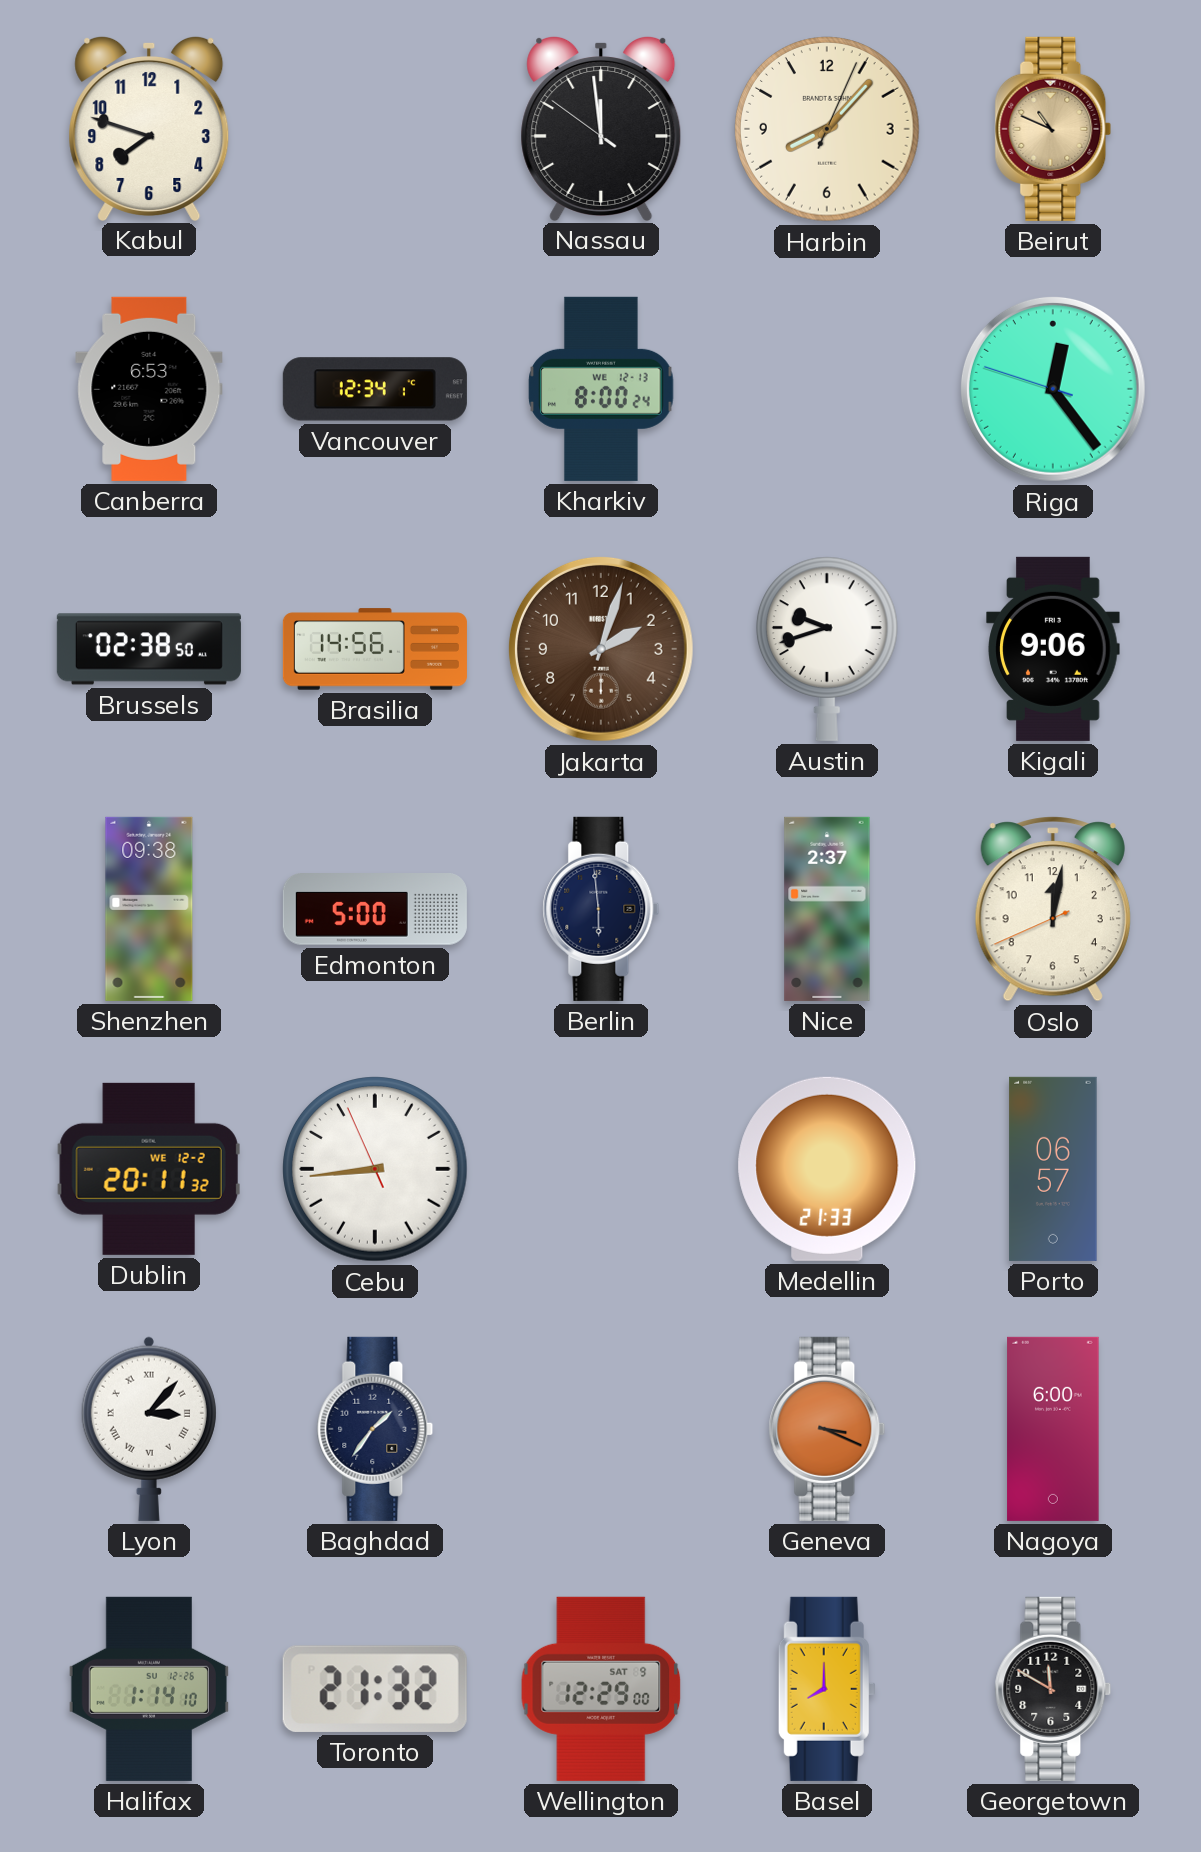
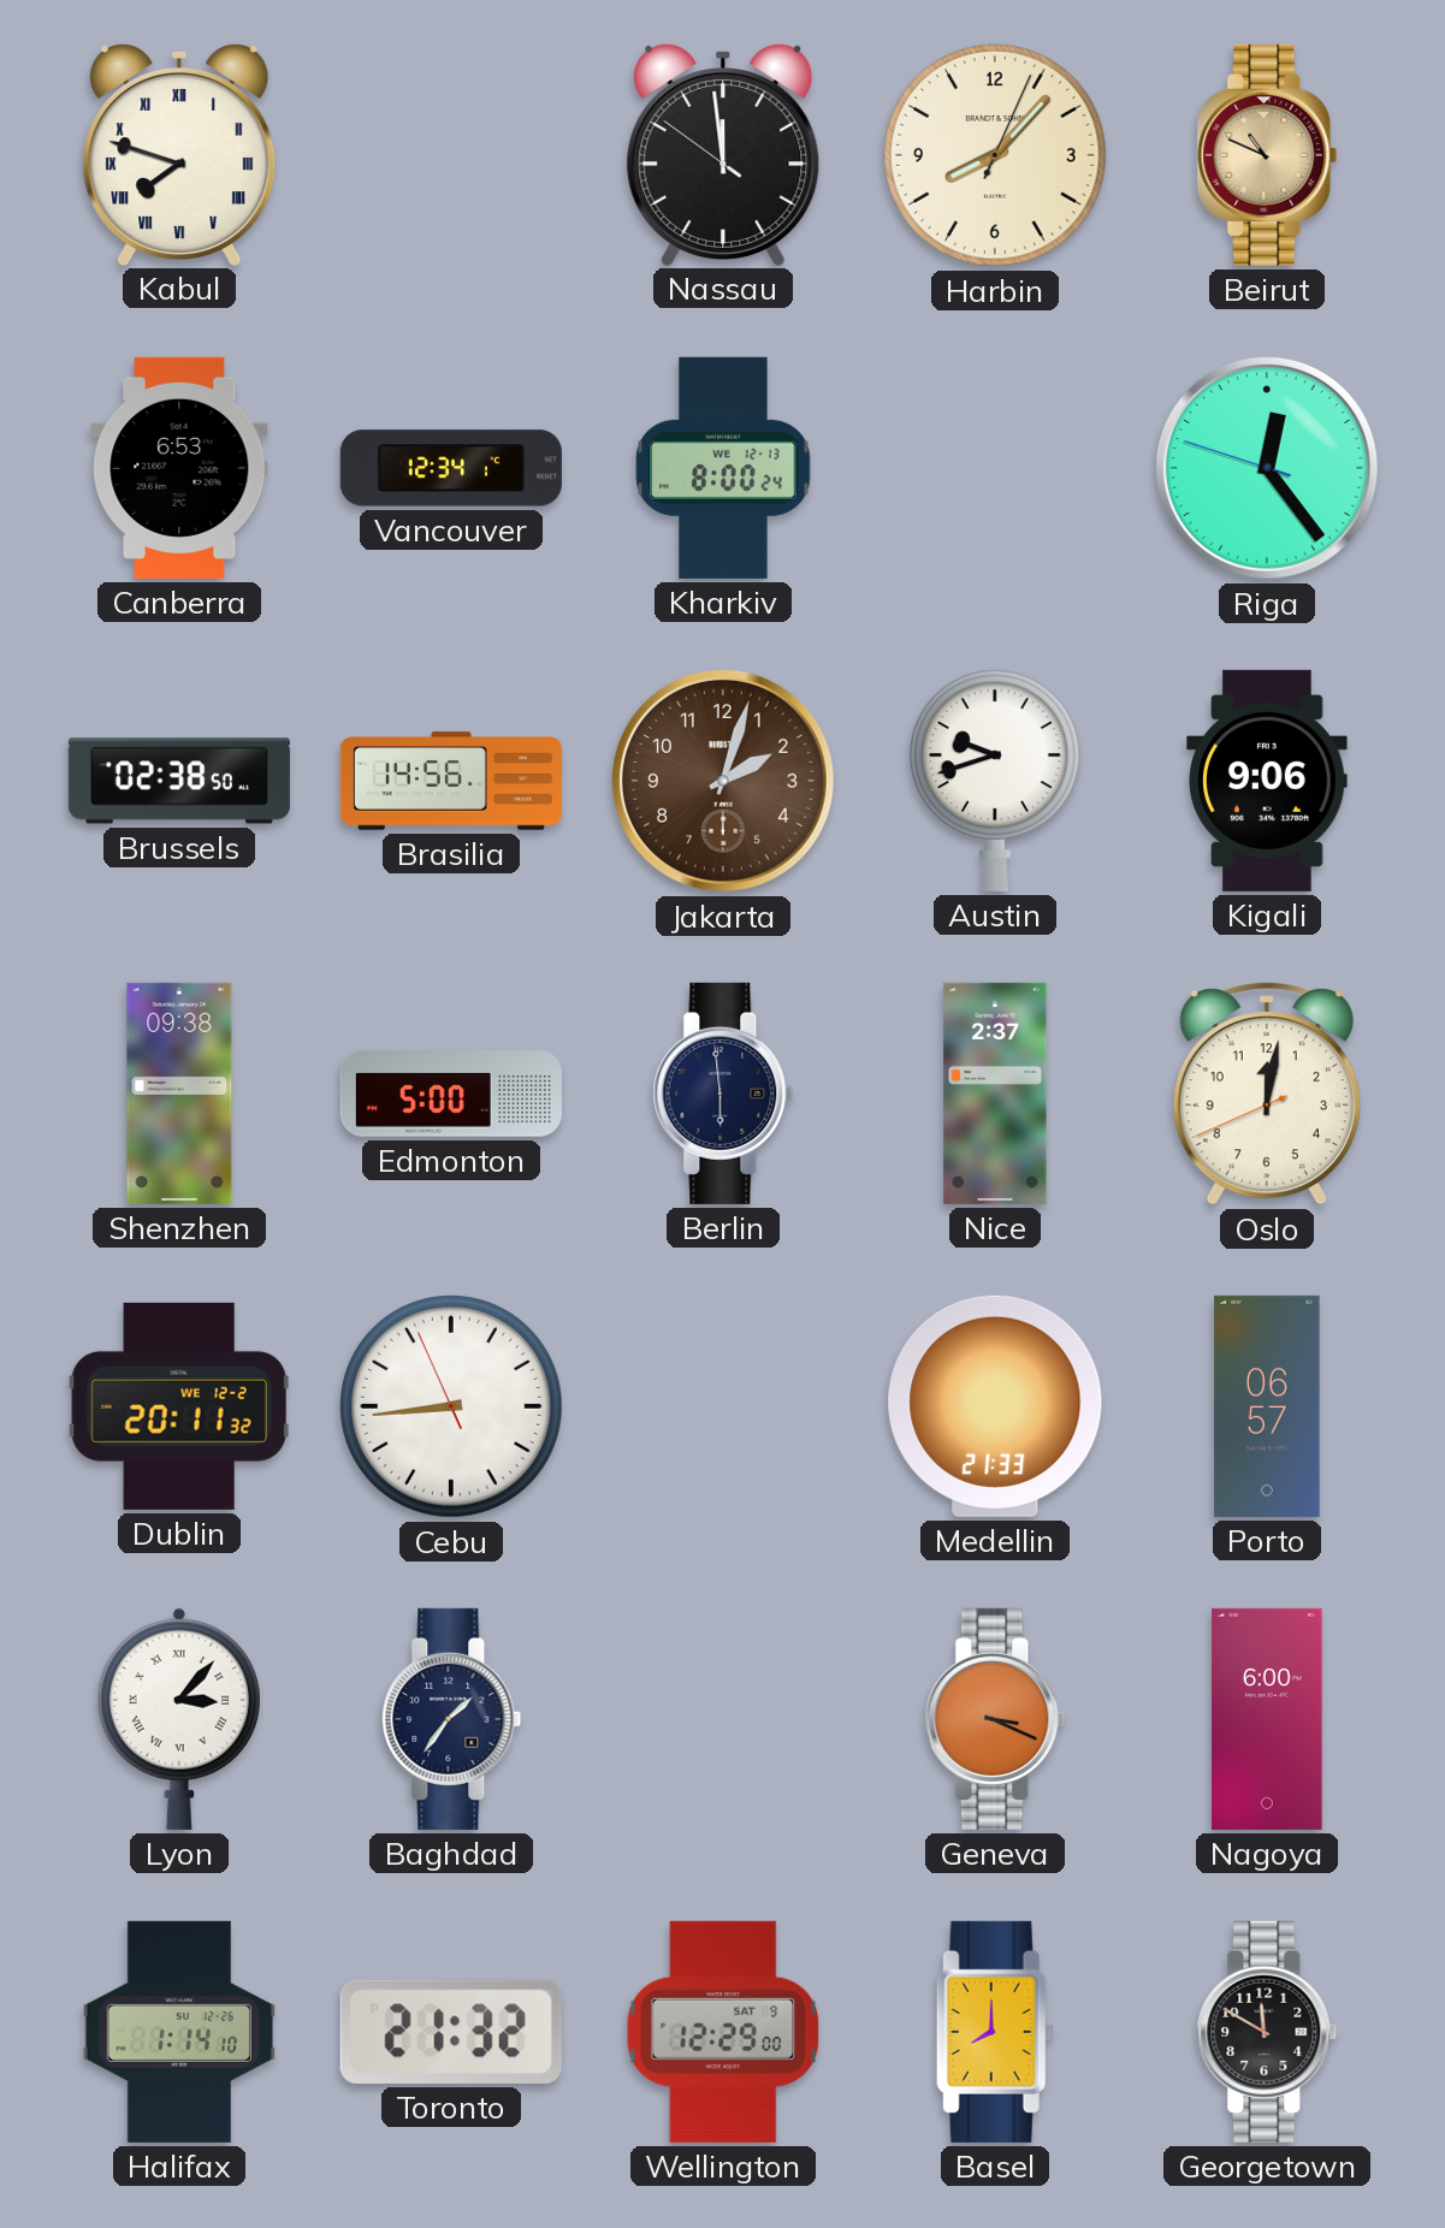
Kabul numerals: Arabic -> Roman
